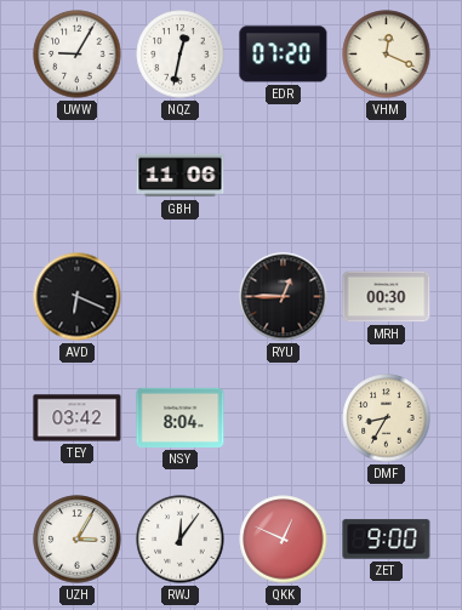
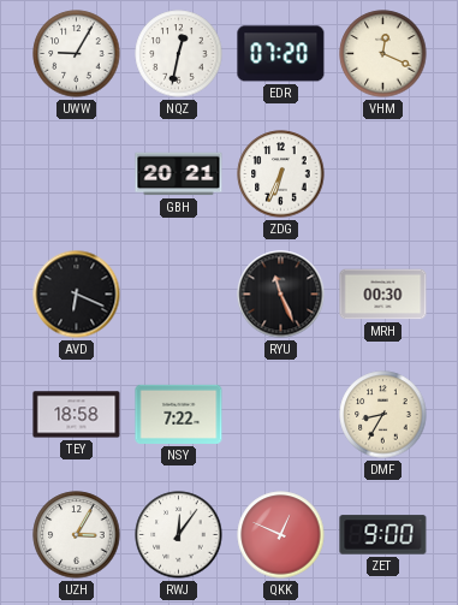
GBH: 11:06 -> 20:21
ZDG: none -> 6:34
RYU: 12:45 -> 11:26
TEY: 03:42 -> 18:58
NSY: 8:04 -> 7:22
